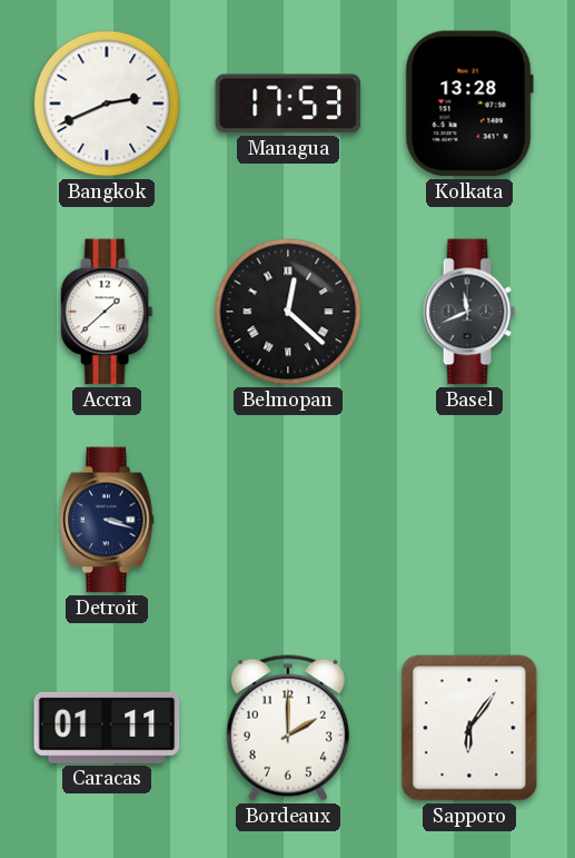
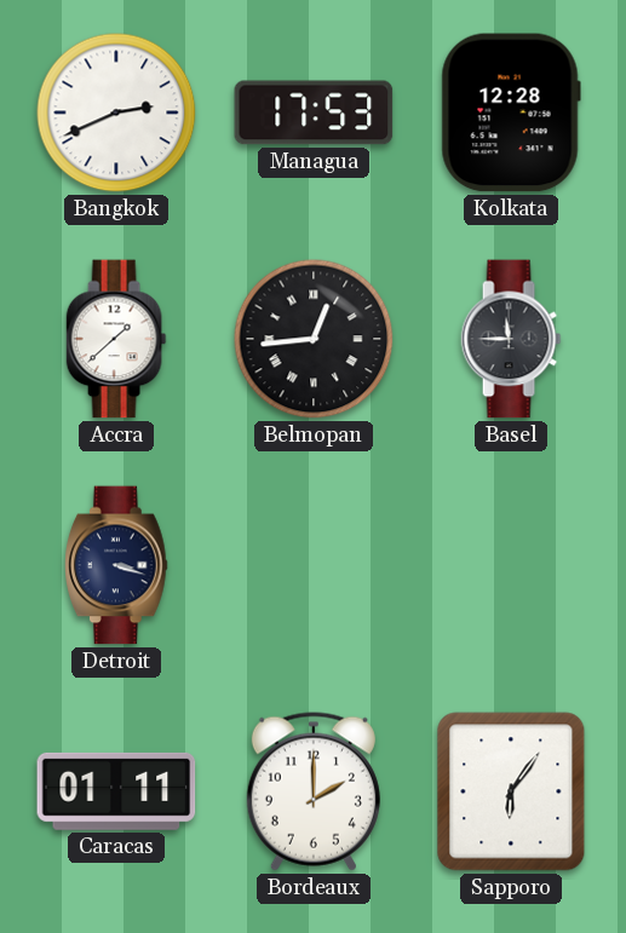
Kolkata: 13:28 -> 12:28
Belmopan: 12:22 -> 12:44
Basel: 11:41 -> 11:45
